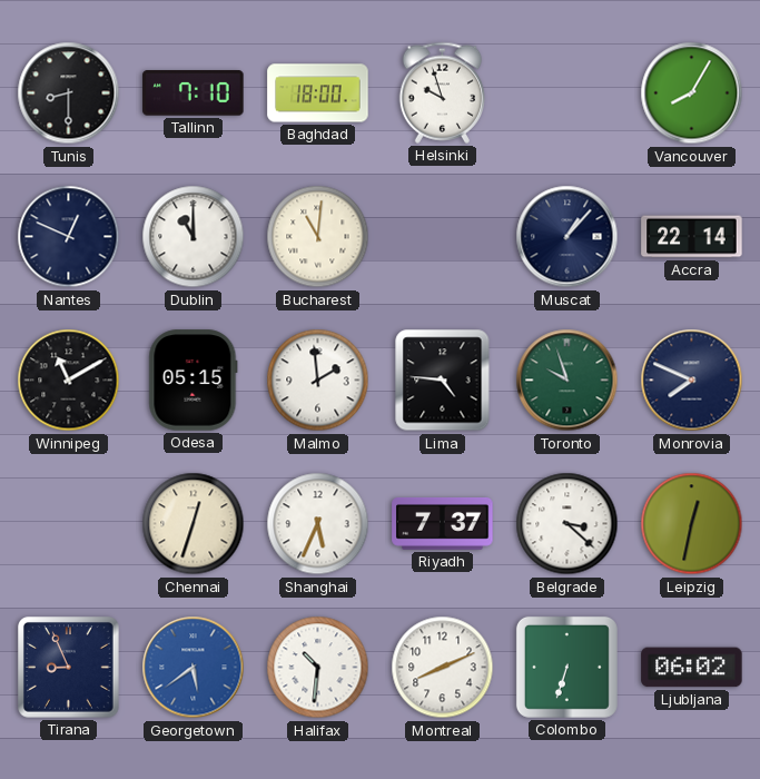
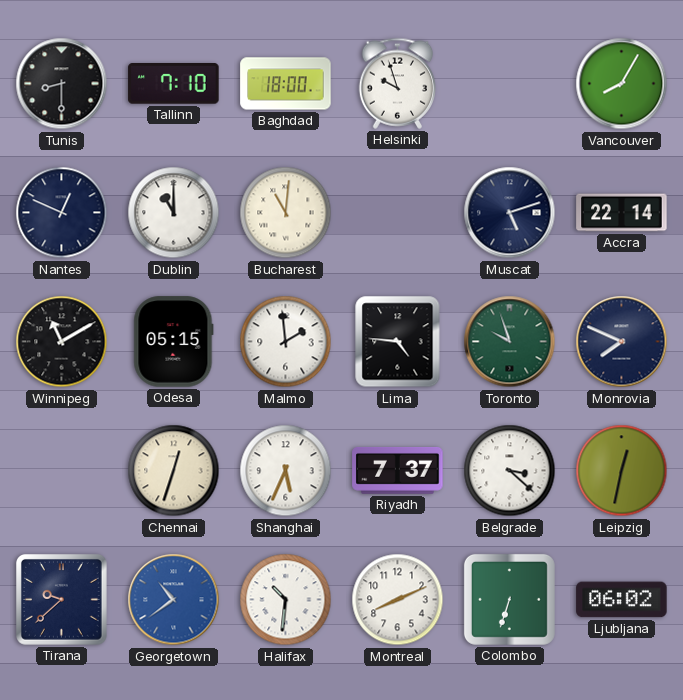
Muscat: 1:07 -> 5:12
Tirana: 8:56 -> 9:38
Georgetown: 5:39 -> 10:39
